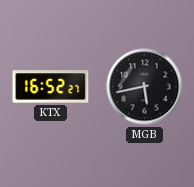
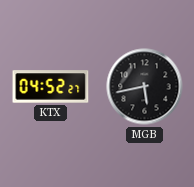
KTX: 16:52 -> 04:52
